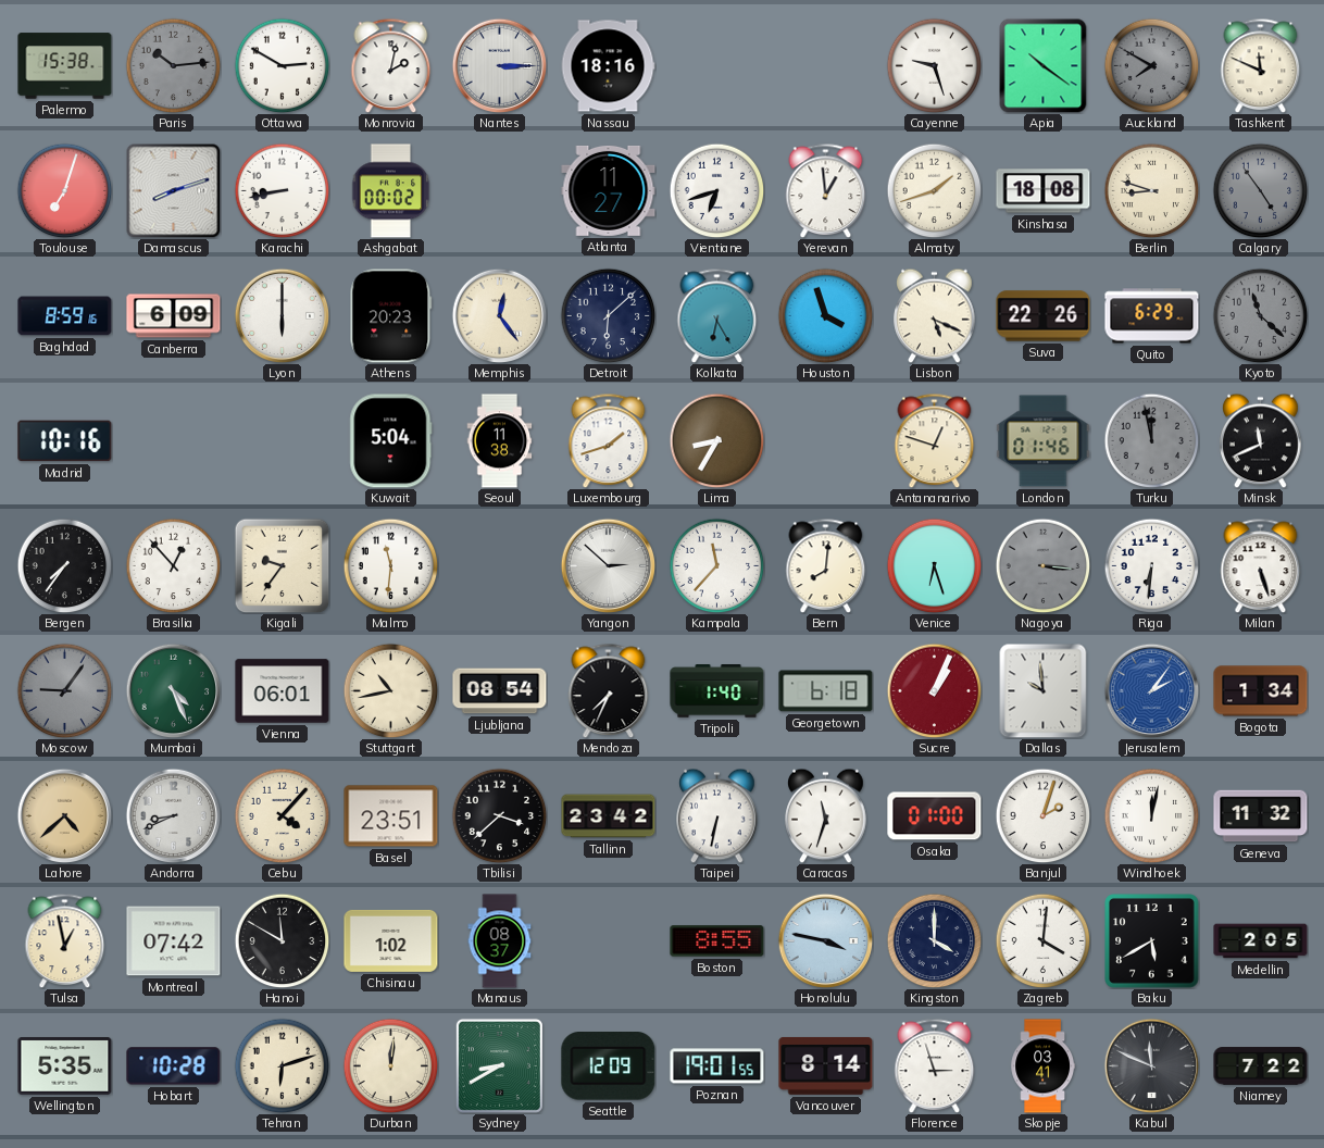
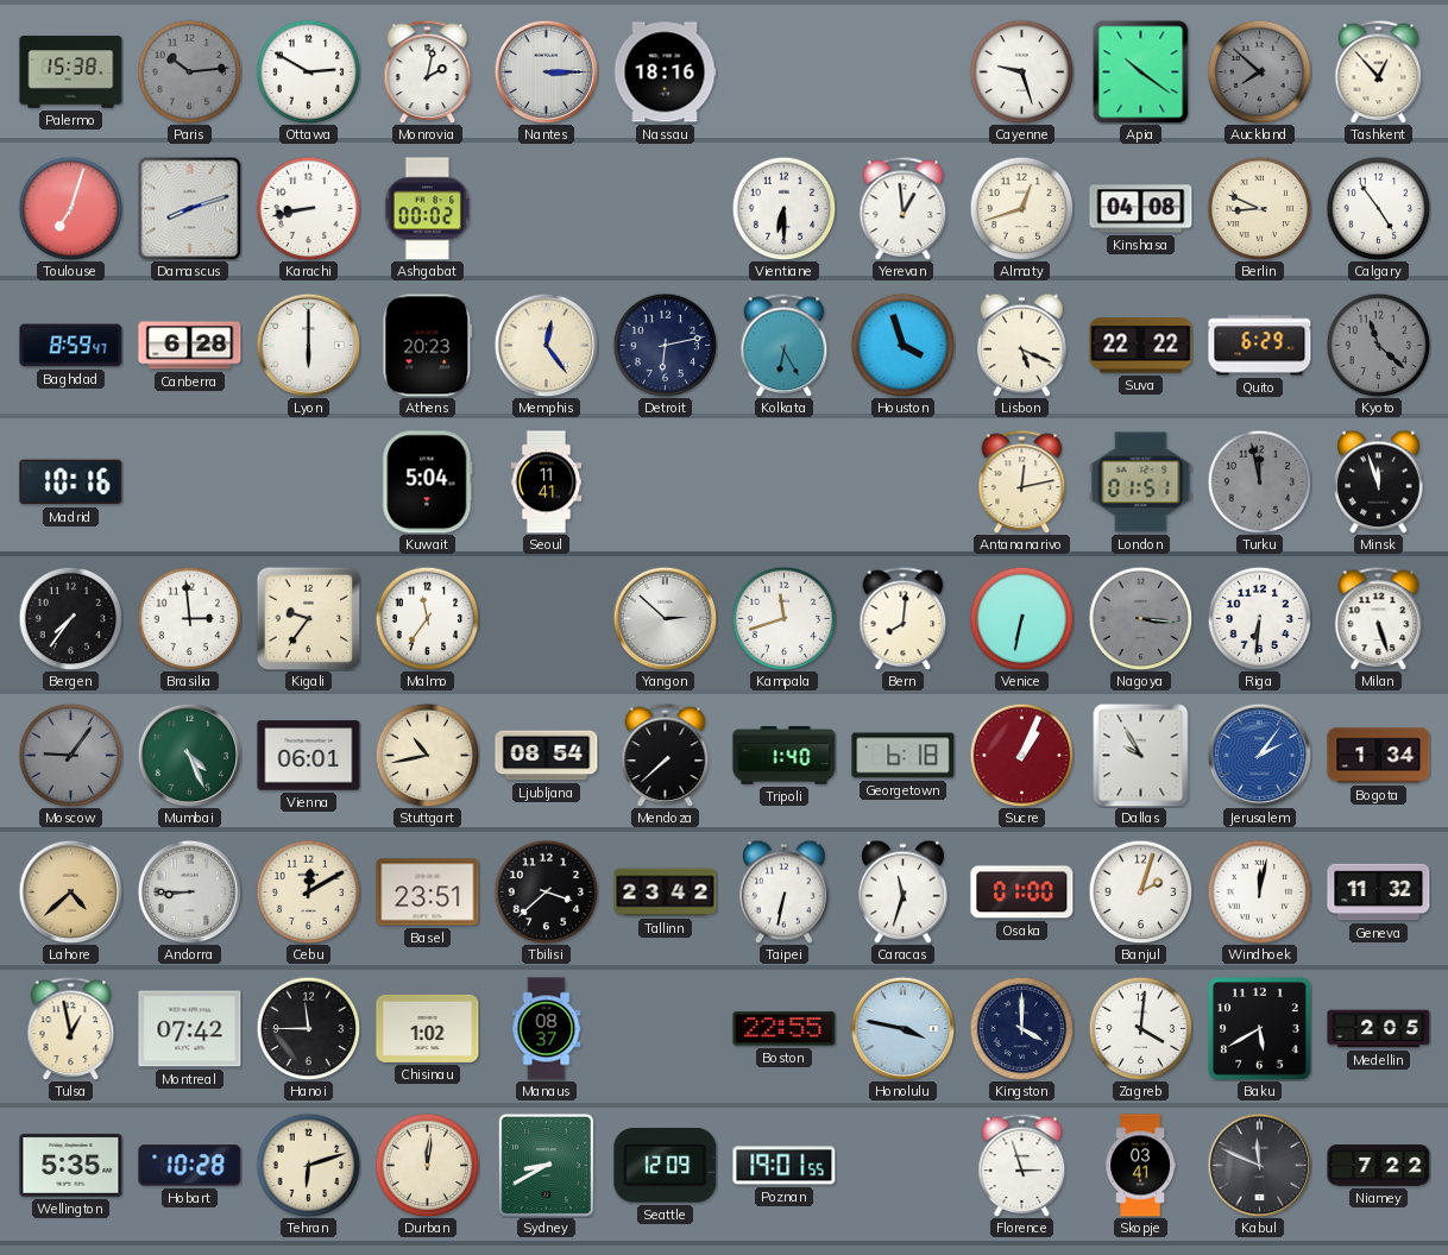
Auckland: 7:50 -> 7:52
Tashkent: 11:49 -> 12:53
Atlanta: 11:27 -> none
Vientiane: 6:42 -> 6:30
Almaty: 1:42 -> 12:42
Kinshasa: 18:08 -> 04:08
Berlin: 8:48 -> 8:49
Calgary dial: grey -> white
Baghdad: 8:59:16 -> 8:59:47
Canberra: 6:09 -> 6:28
Detroit: 6:08 -> 6:13
Suva: 22:26 -> 22:22
Seoul: 11:38 -> 11:41
Luxembourg: 1:42 -> none
Lima: 8:35 -> none
Antananarivo: 12:48 -> 12:13
London: 01:46 -> 01:51
Minsk: 11:41 -> 11:57
Brasilia: 12:53 -> 2:59
Malmo: 11:31 -> 11:36
Kampala: 11:37 -> 11:42
Venice: 6:27 -> 6:32
Mendoza: 7:34 -> 7:38
Dallas: 9:59 -> 9:55
Andorra: 8:41 -> 8:45
Cebu: 4:07 -> 12:10
Hanoi: 11:50 -> 11:45
Boston: 8:55 -> 22:55
Vancouver: 8:14 -> none
